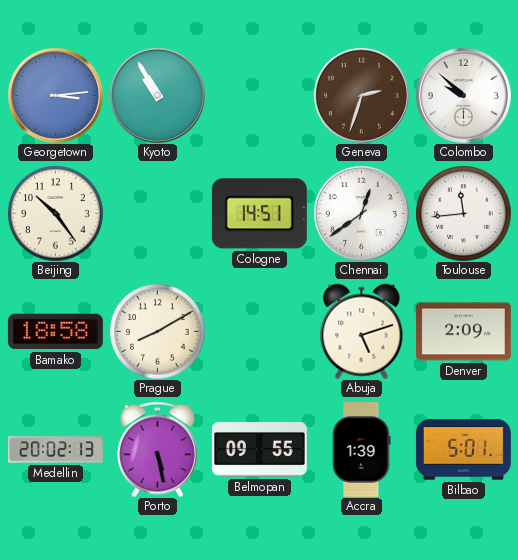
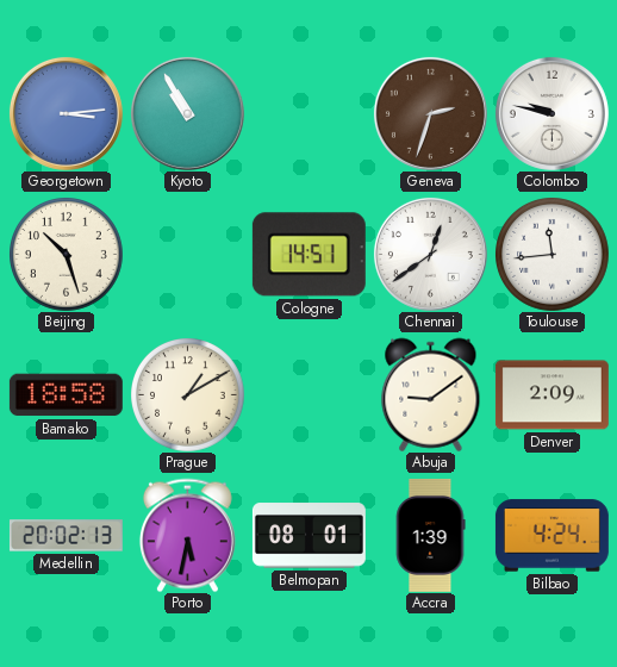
Colombo: 9:52 -> 9:47
Beijing: 10:24 -> 10:27
Prague: 8:10 -> 1:10
Abuja: 5:12 -> 9:09
Porto: 5:28 -> 5:32
Belmopan: 09:55 -> 08:01
Bilbao: 5:01 -> 4:24
